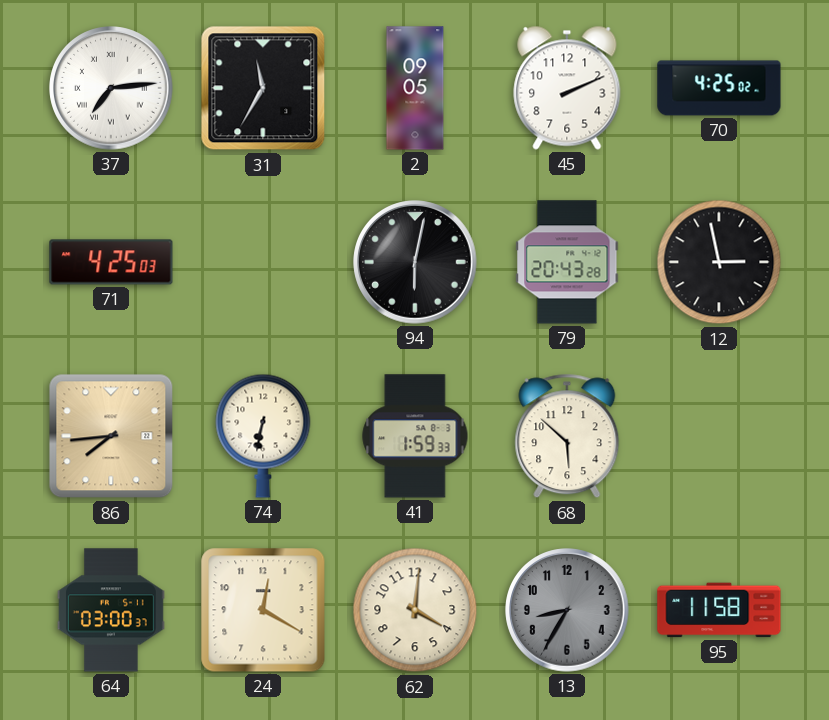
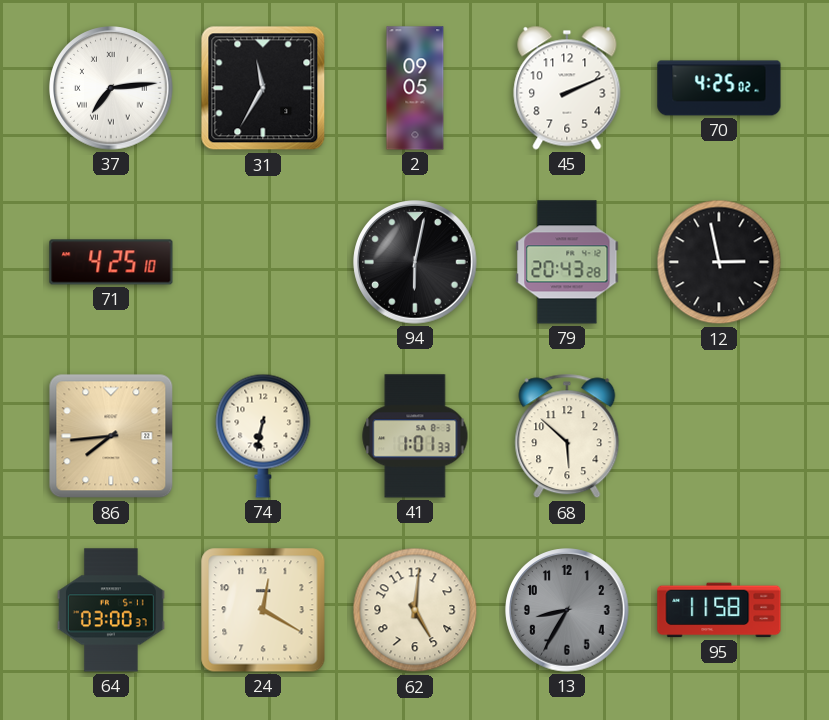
71: 4:25:03 -> 4:25:10
41: 1:59 -> 1:01
62: 4:01 -> 5:01
